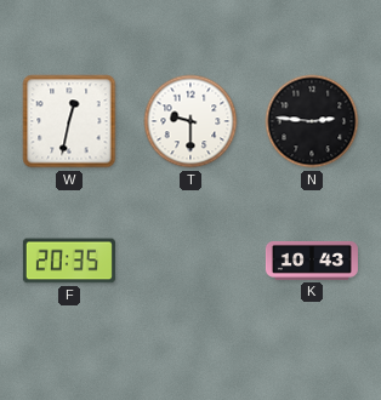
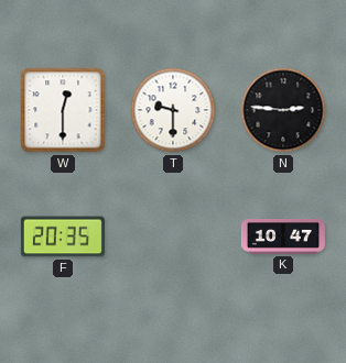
W: 12:32 -> 12:30
K: 10:43 -> 10:47
